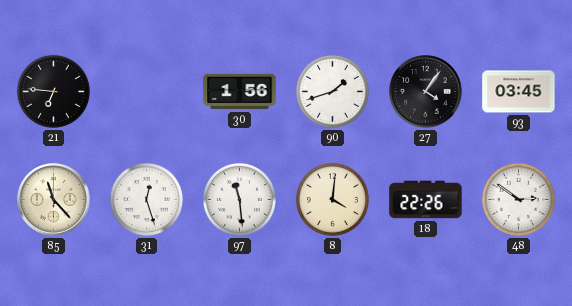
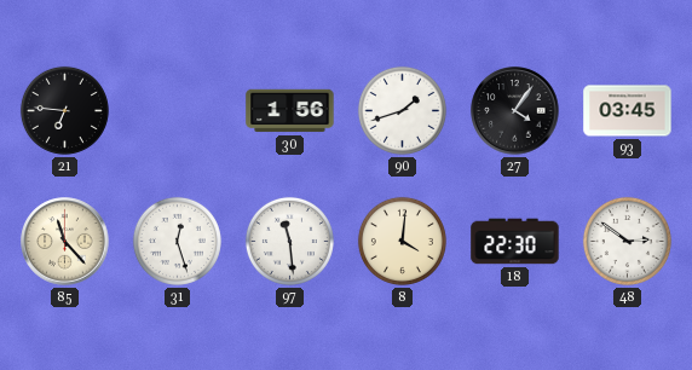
18: 22:26 -> 22:30
